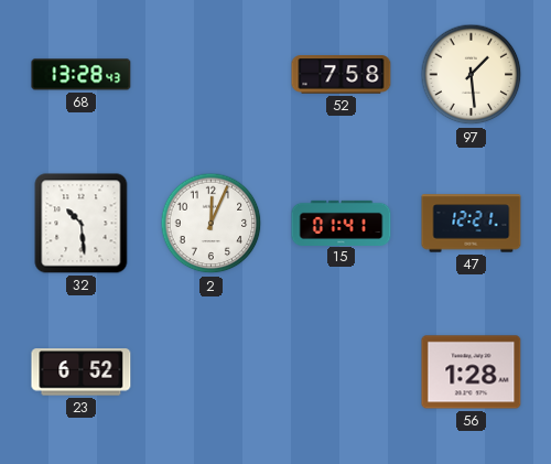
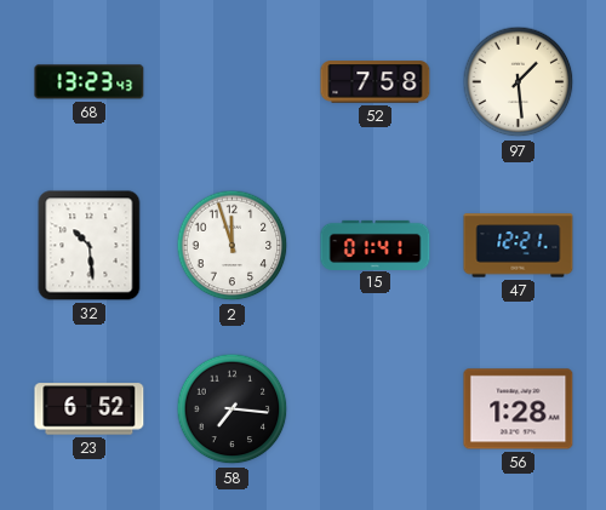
68: 13:28 -> 13:23
2: 12:04 -> 11:57
58: none -> 7:16
